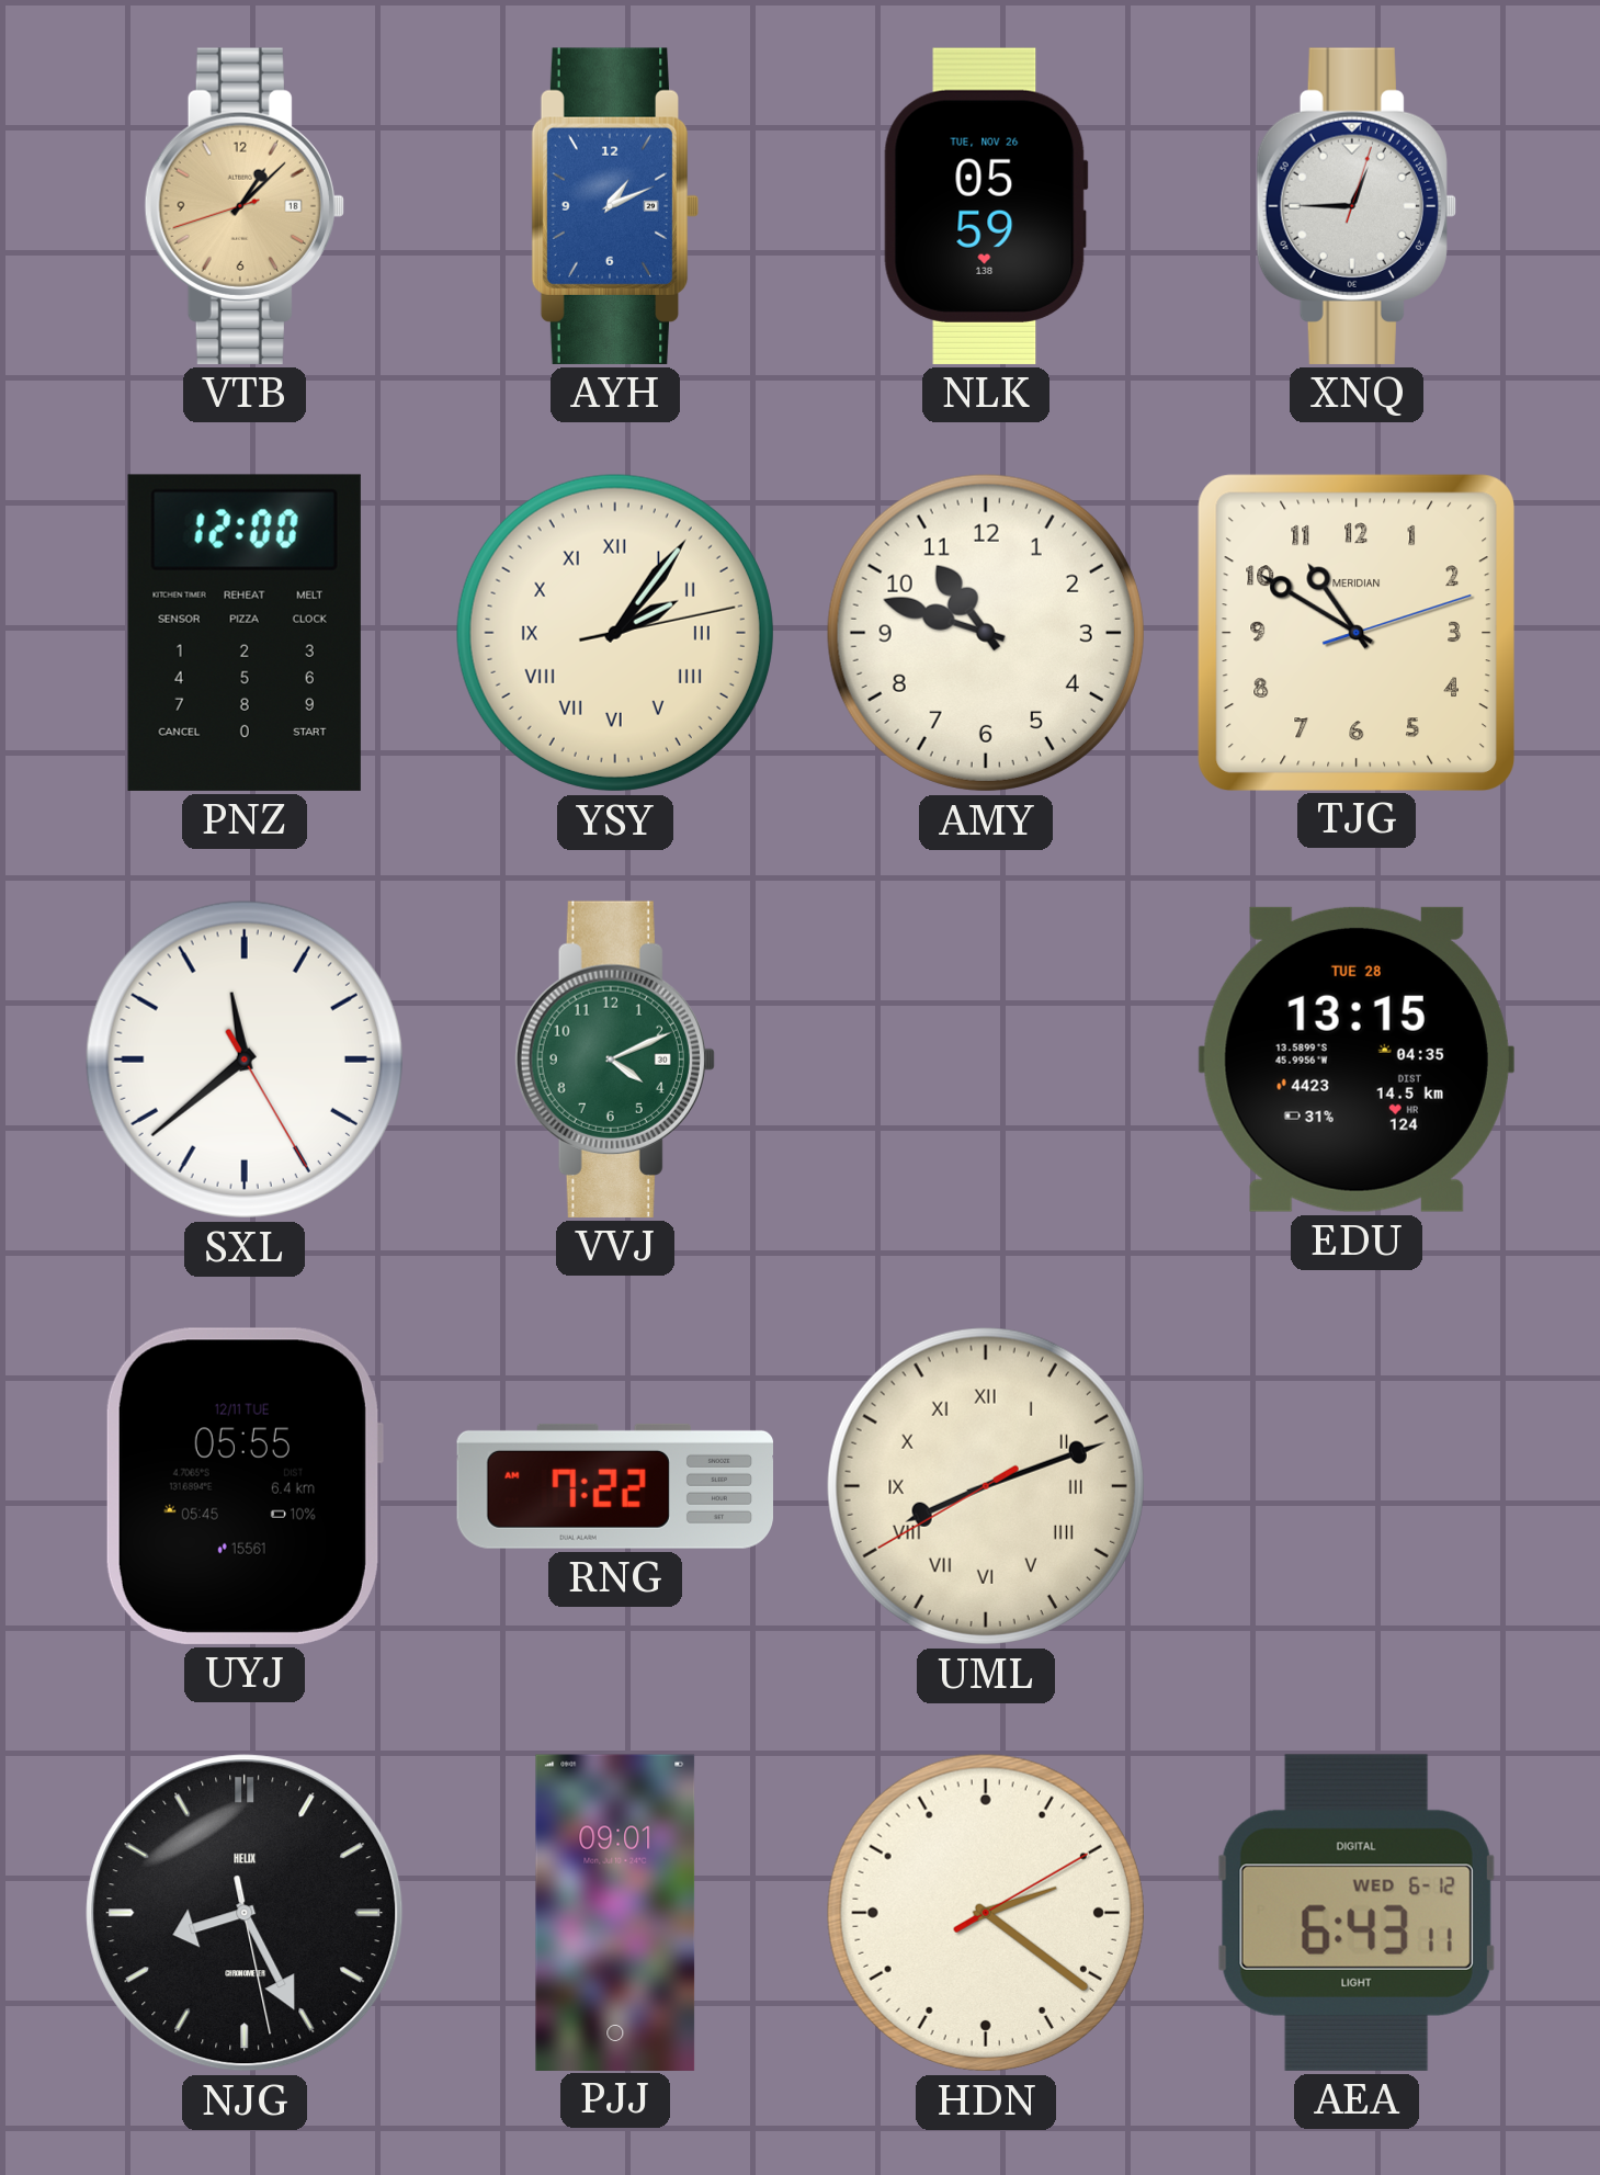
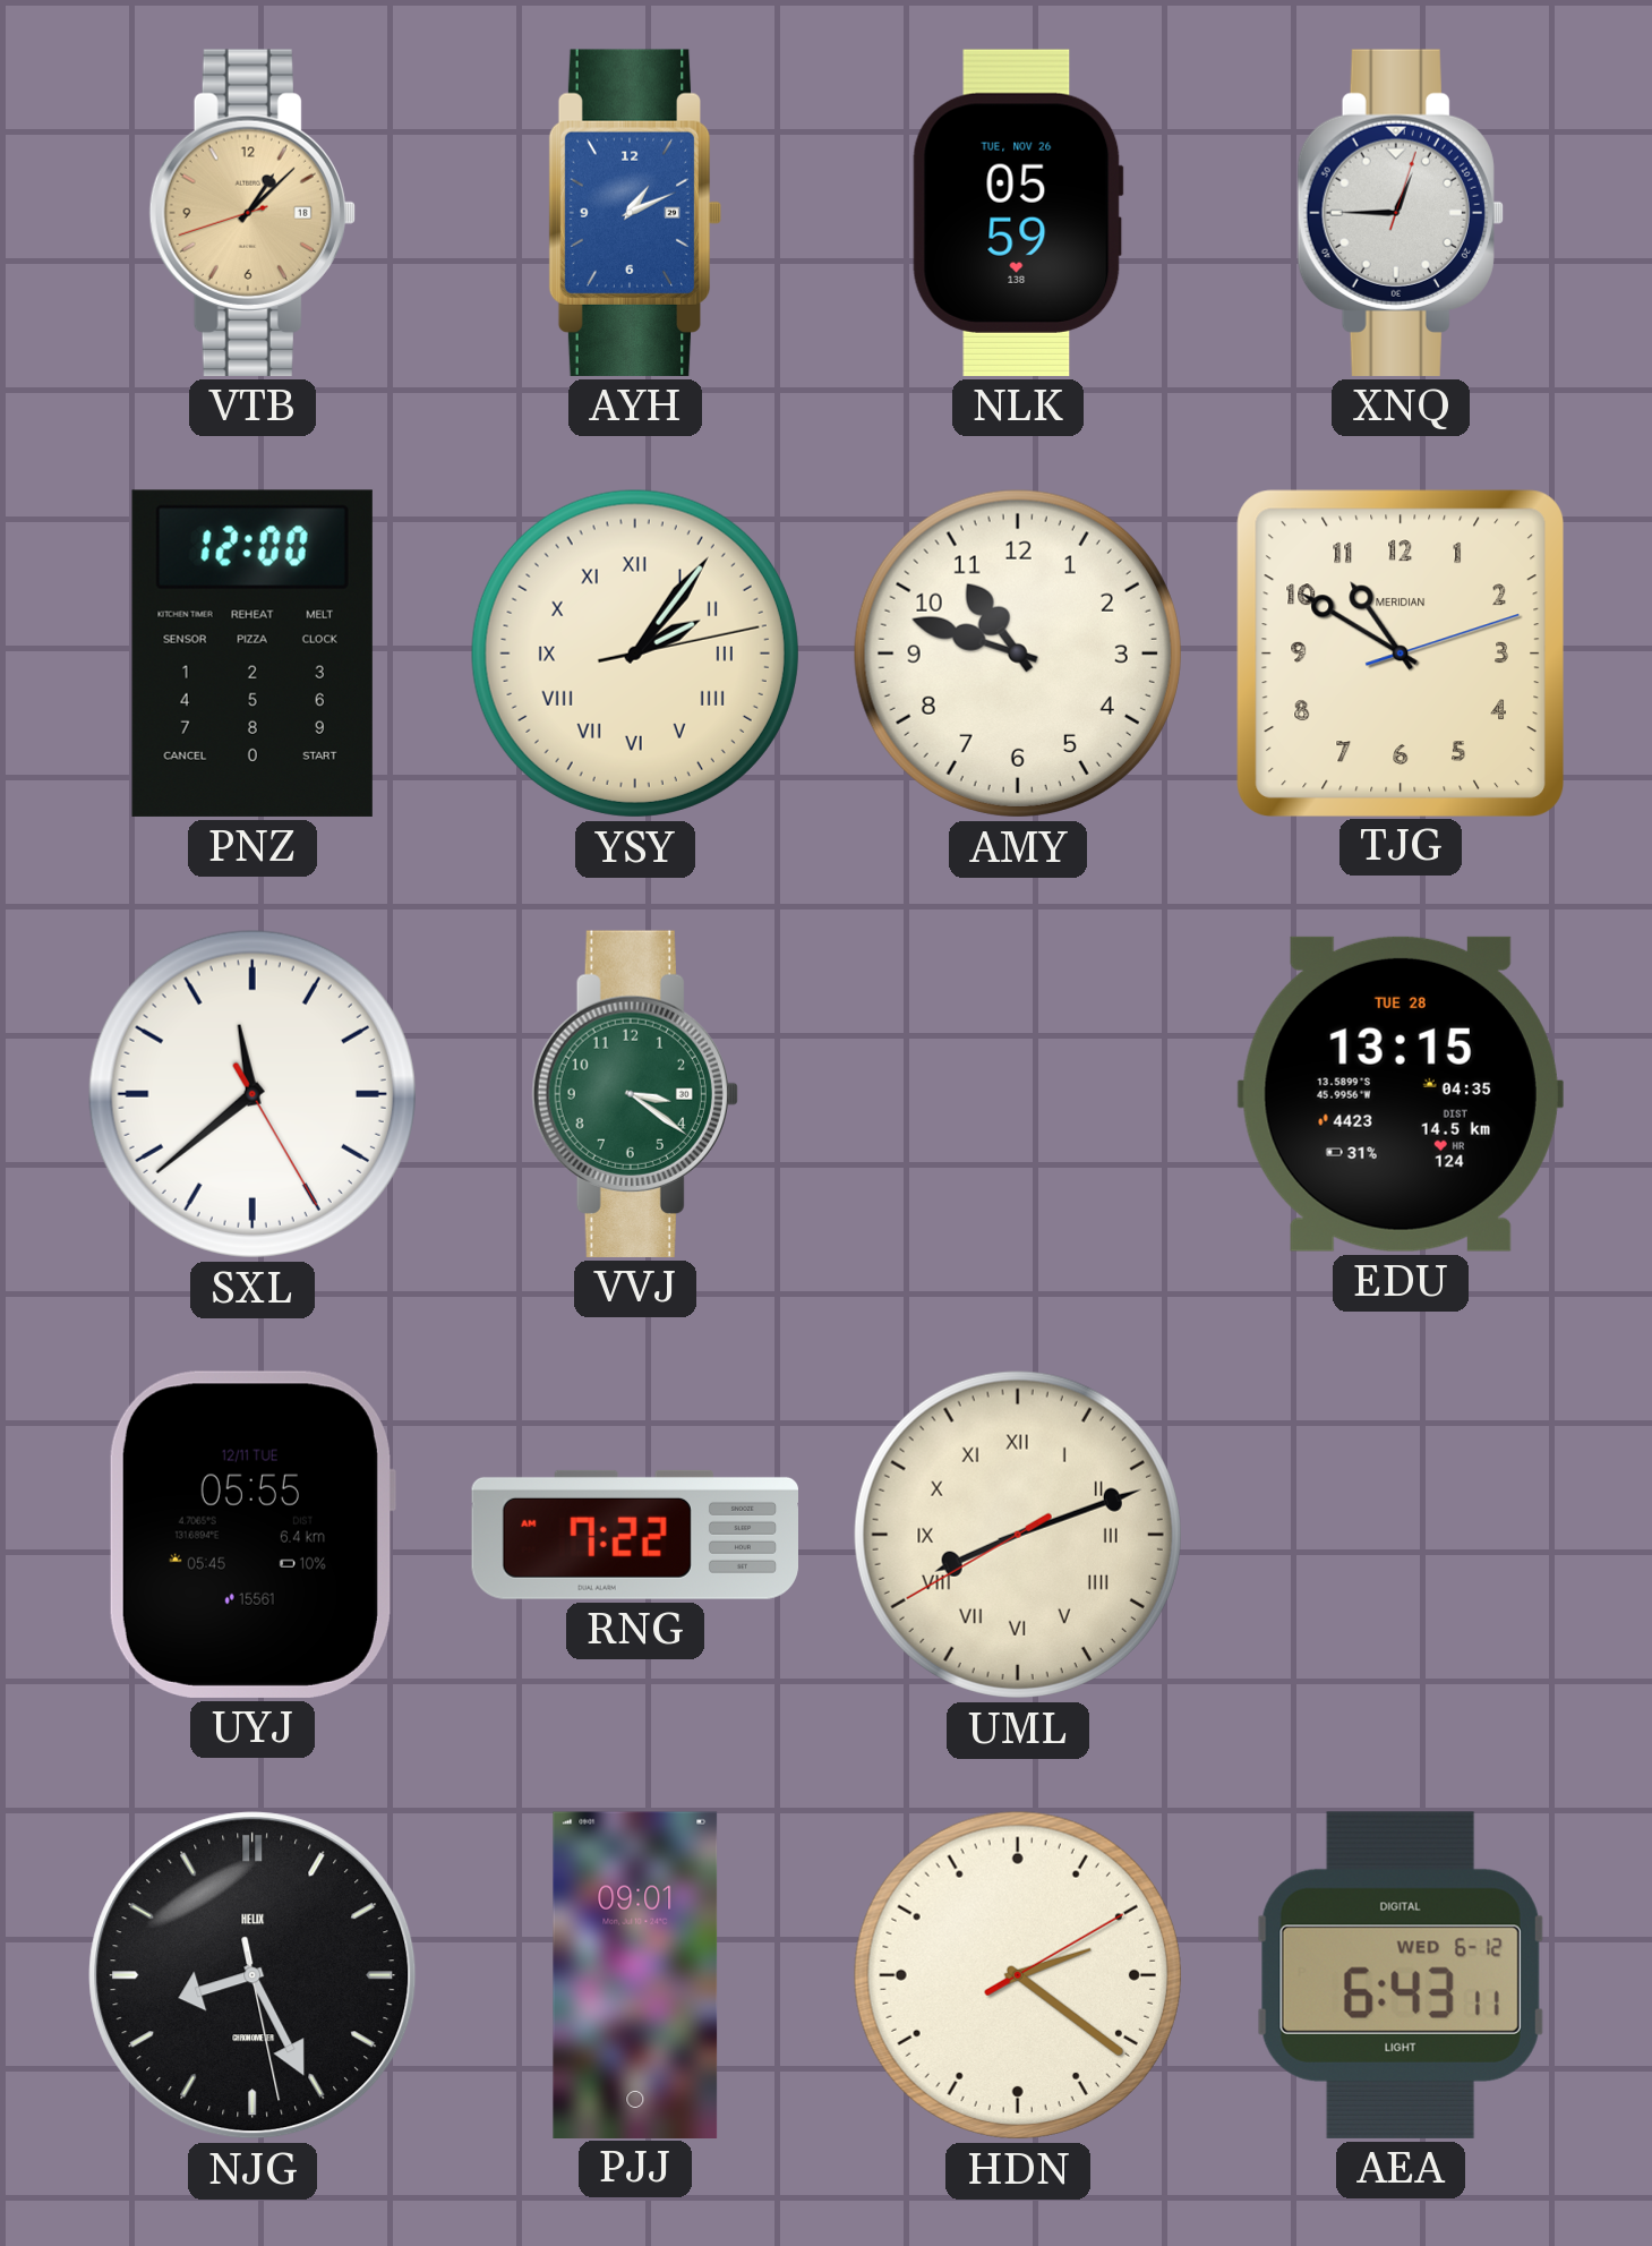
VVJ: 4:11 -> 3:21
